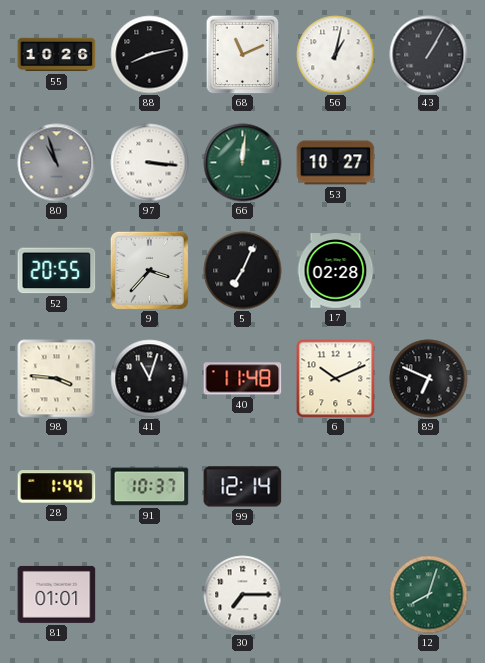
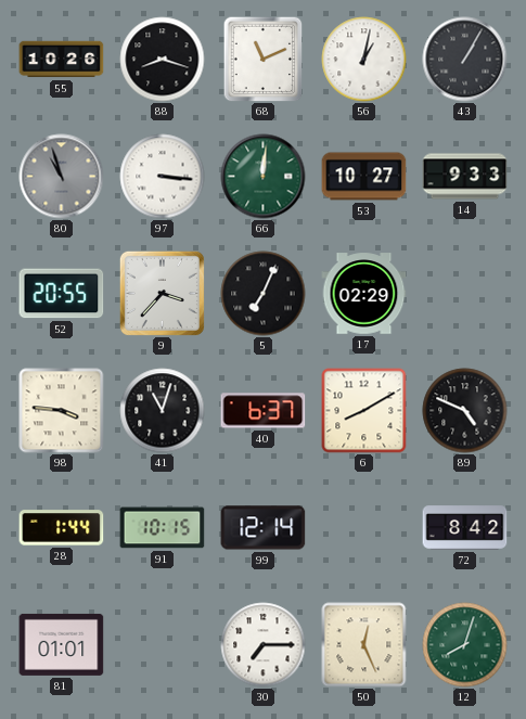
88: 8:13 -> 8:18
14: none -> 9:33
17: 02:28 -> 02:29
40: 11:48 -> 6:37
6: 10:11 -> 8:10
89: 6:49 -> 4:49
91: 10:37 -> 10:15
72: none -> 8:42
50: none -> 12:26
